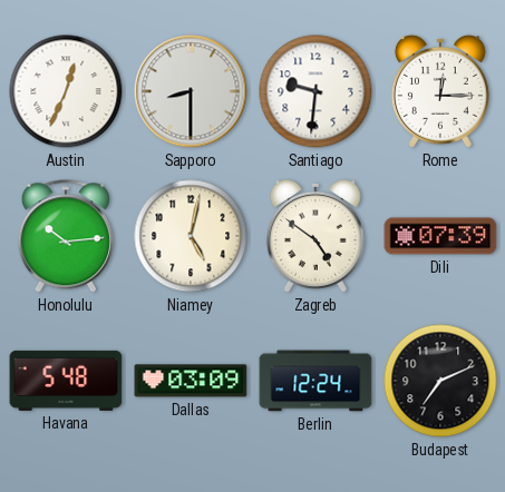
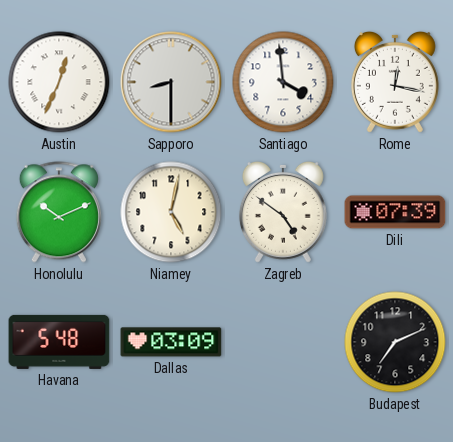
Santiago: 9:31 -> 3:59
Rome: 12:15 -> 12:17
Honolulu: 10:14 -> 10:11
Berlin: 12:24 -> none
